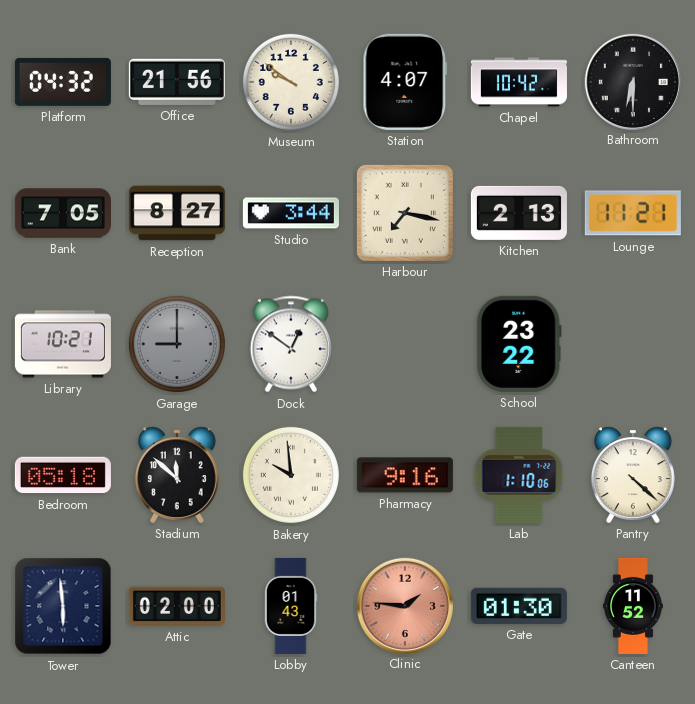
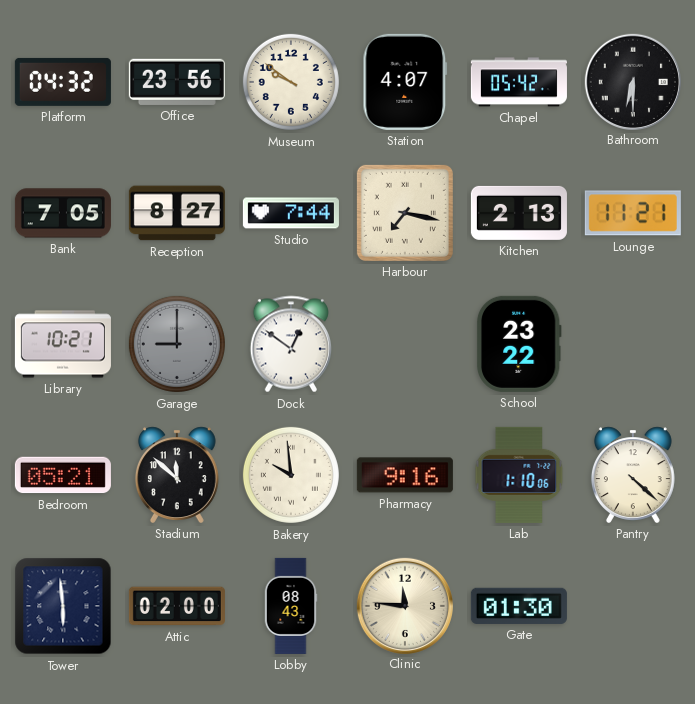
Office: 21:56 -> 23:56
Chapel: 10:42 -> 05:42
Studio: 3:44 -> 7:44
Bedroom: 05:18 -> 05:21
Lobby: 01:43 -> 08:43
Clinic: 1:46 -> 11:46
Clinic dial: salmon -> cream
Canteen: 11:52 -> none
